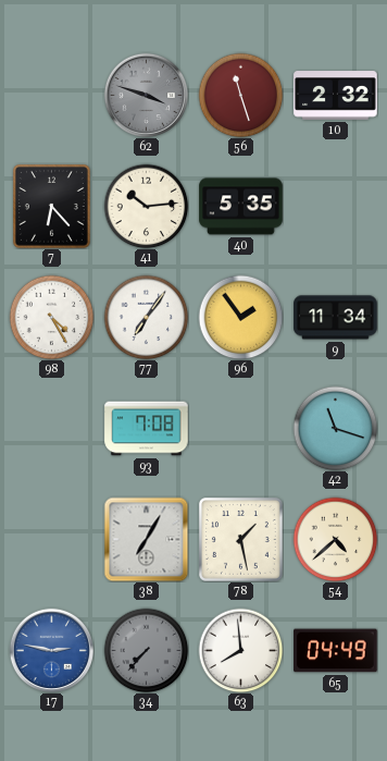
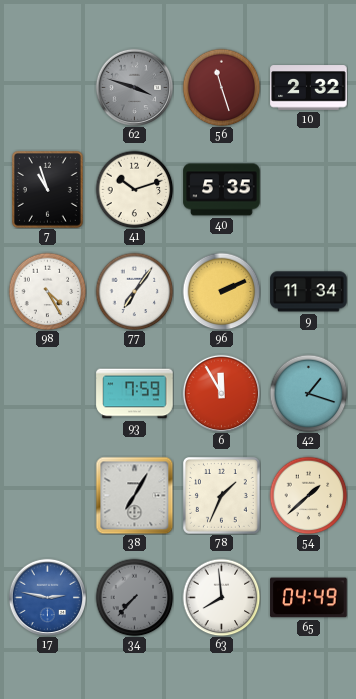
7: 6:23 -> 10:57
41: 10:14 -> 10:12
96: 1:54 -> 2:11
93: 7:08 -> 7:59
6: none -> 11:55
42: 11:18 -> 1:18
78: 1:28 -> 1:34
54: 4:38 -> 1:38
